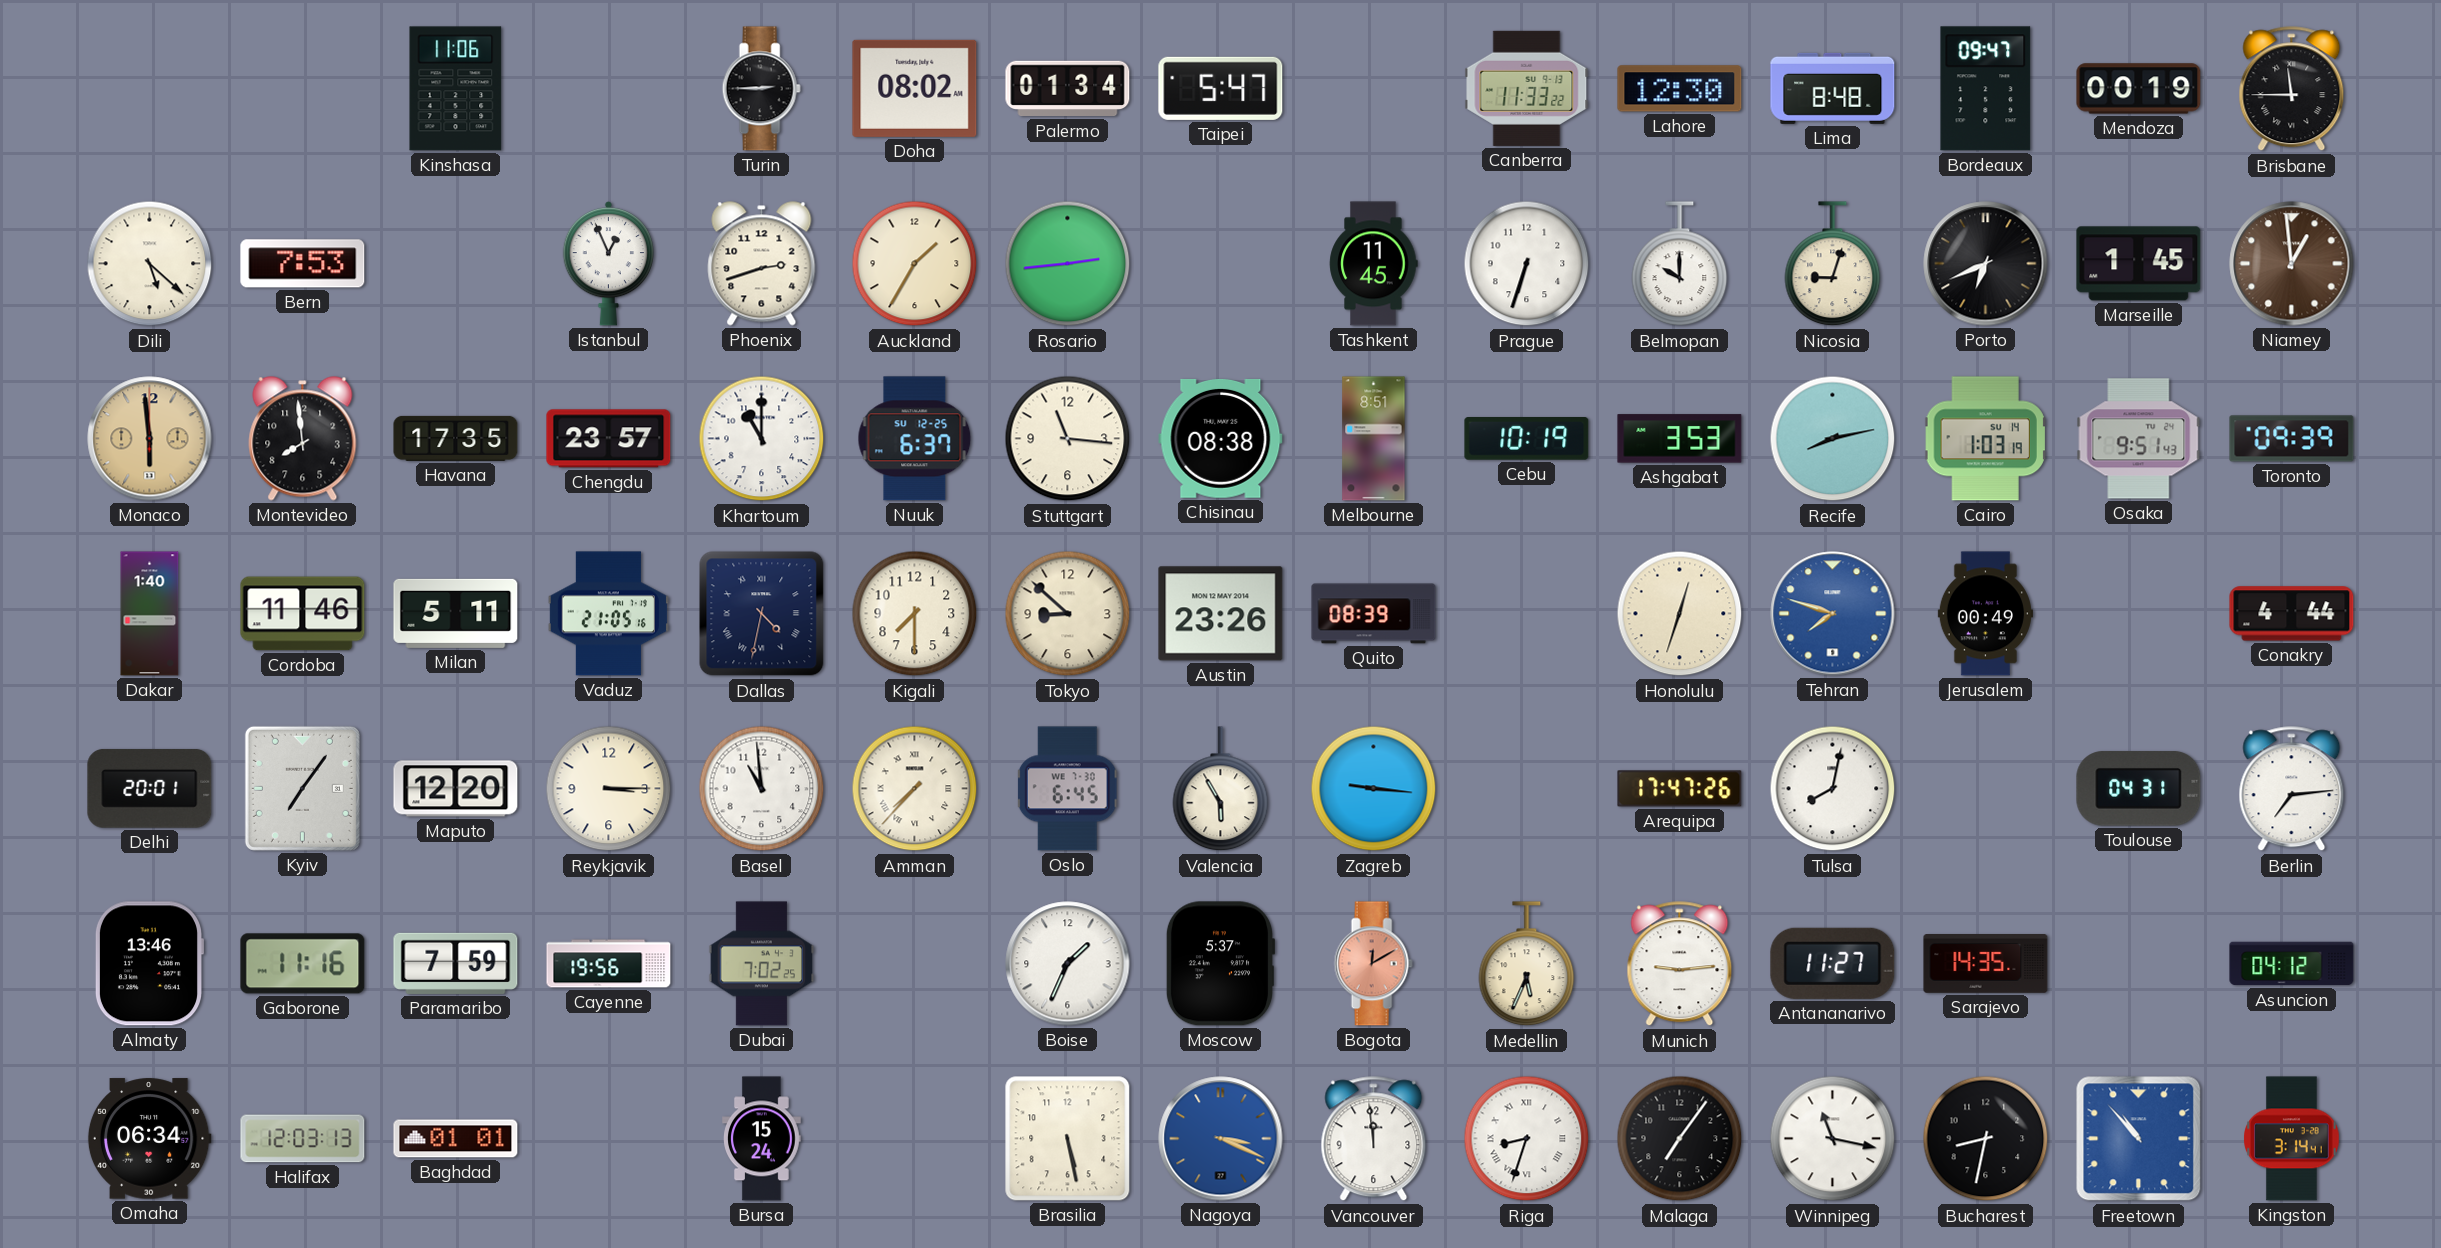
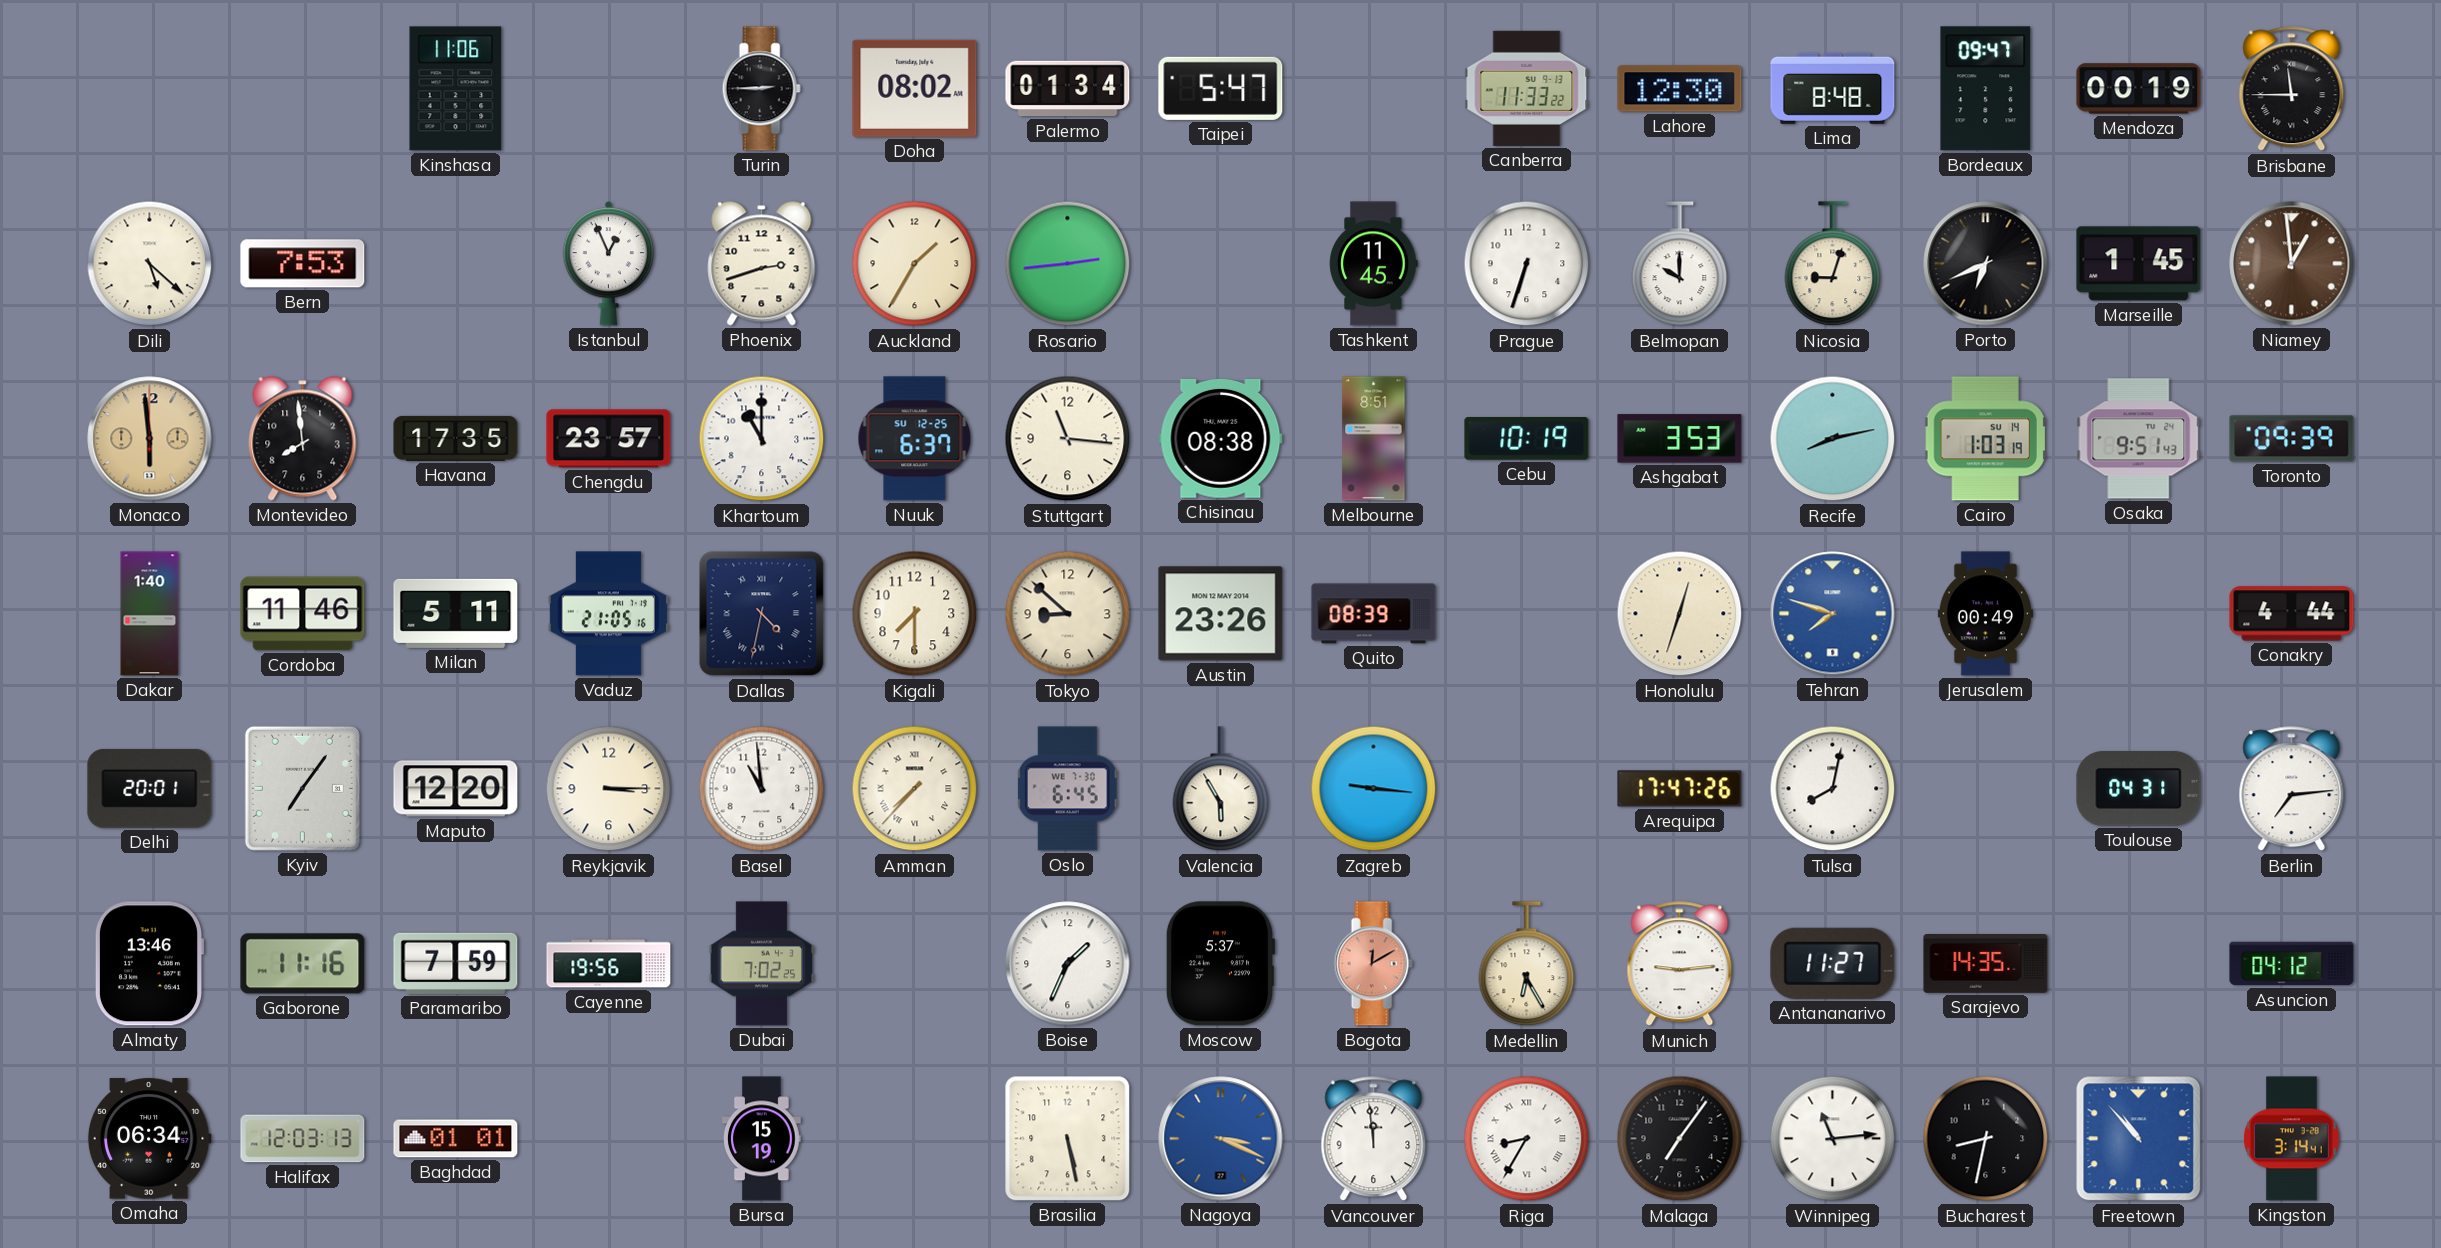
Medellin: 5:34 -> 6:25
Bursa: 15:24 -> 15:19
Riga: 8:33 -> 8:35
Winnipeg: 11:17 -> 11:14
